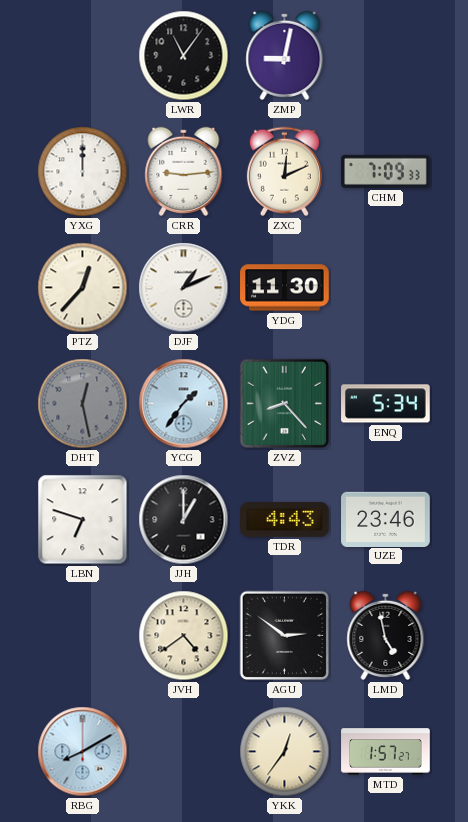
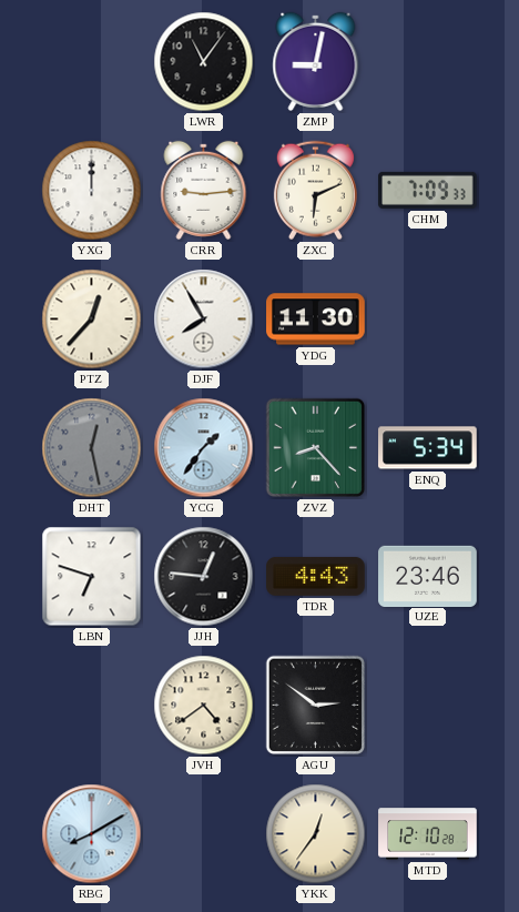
ZXC: 12:11 -> 6:11
DJF: 1:11 -> 7:55
JJH: 1:00 -> 12:46
LMD: 4:58 -> none
MTD: 1:57 -> 12:10
